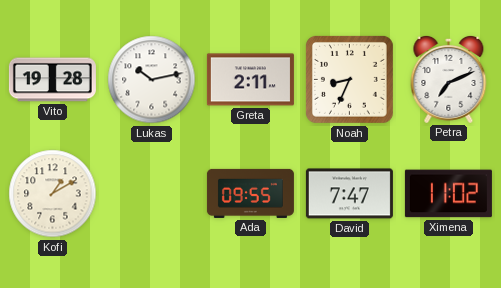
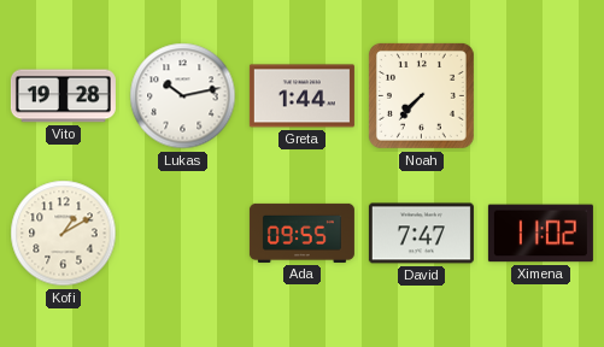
Greta: 2:11 -> 1:44
Noah: 8:34 -> 7:37
Petra: 7:11 -> none
